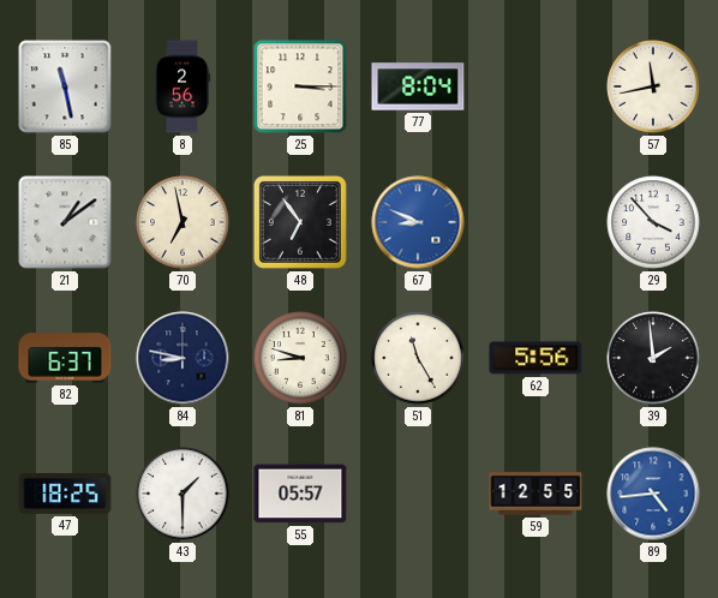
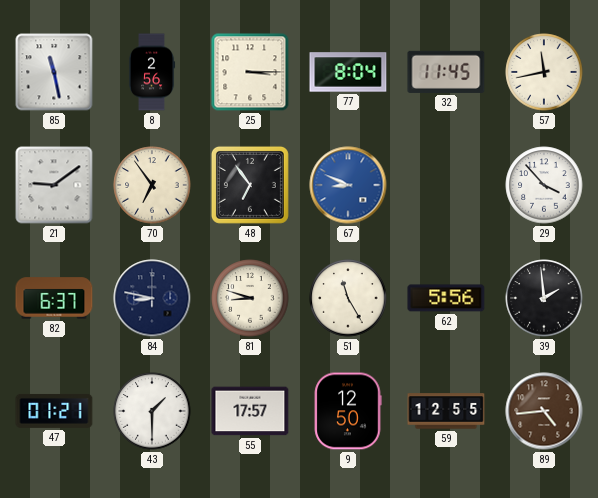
32: none -> 11:45
21: 1:09 -> 9:09
70: 6:58 -> 6:54
47: 18:25 -> 01:21
55: 05:57 -> 17:57
9: none -> 12:50
89 dial: blue -> brown
